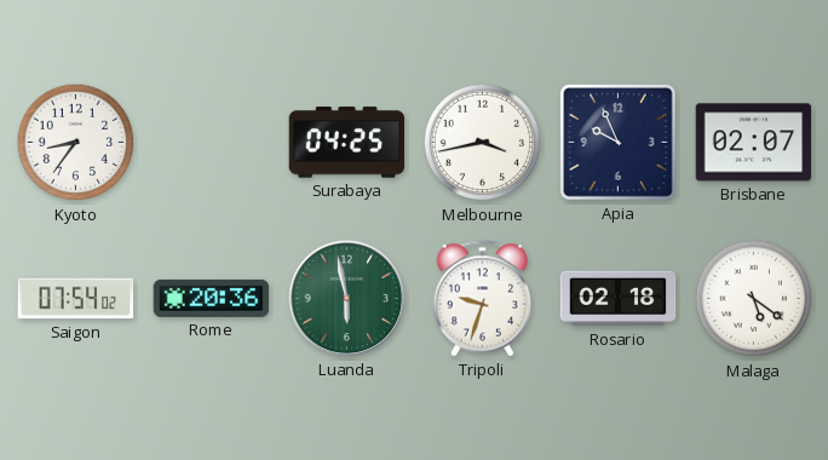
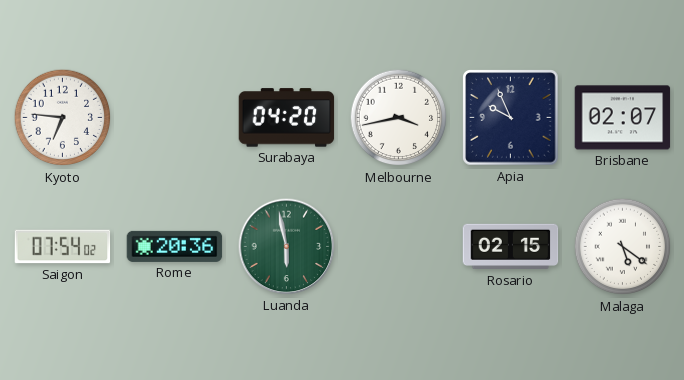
Kyoto: 8:36 -> 6:46
Surabaya: 04:25 -> 04:20
Tripoli: 9:33 -> none
Rosario: 02:18 -> 02:15
